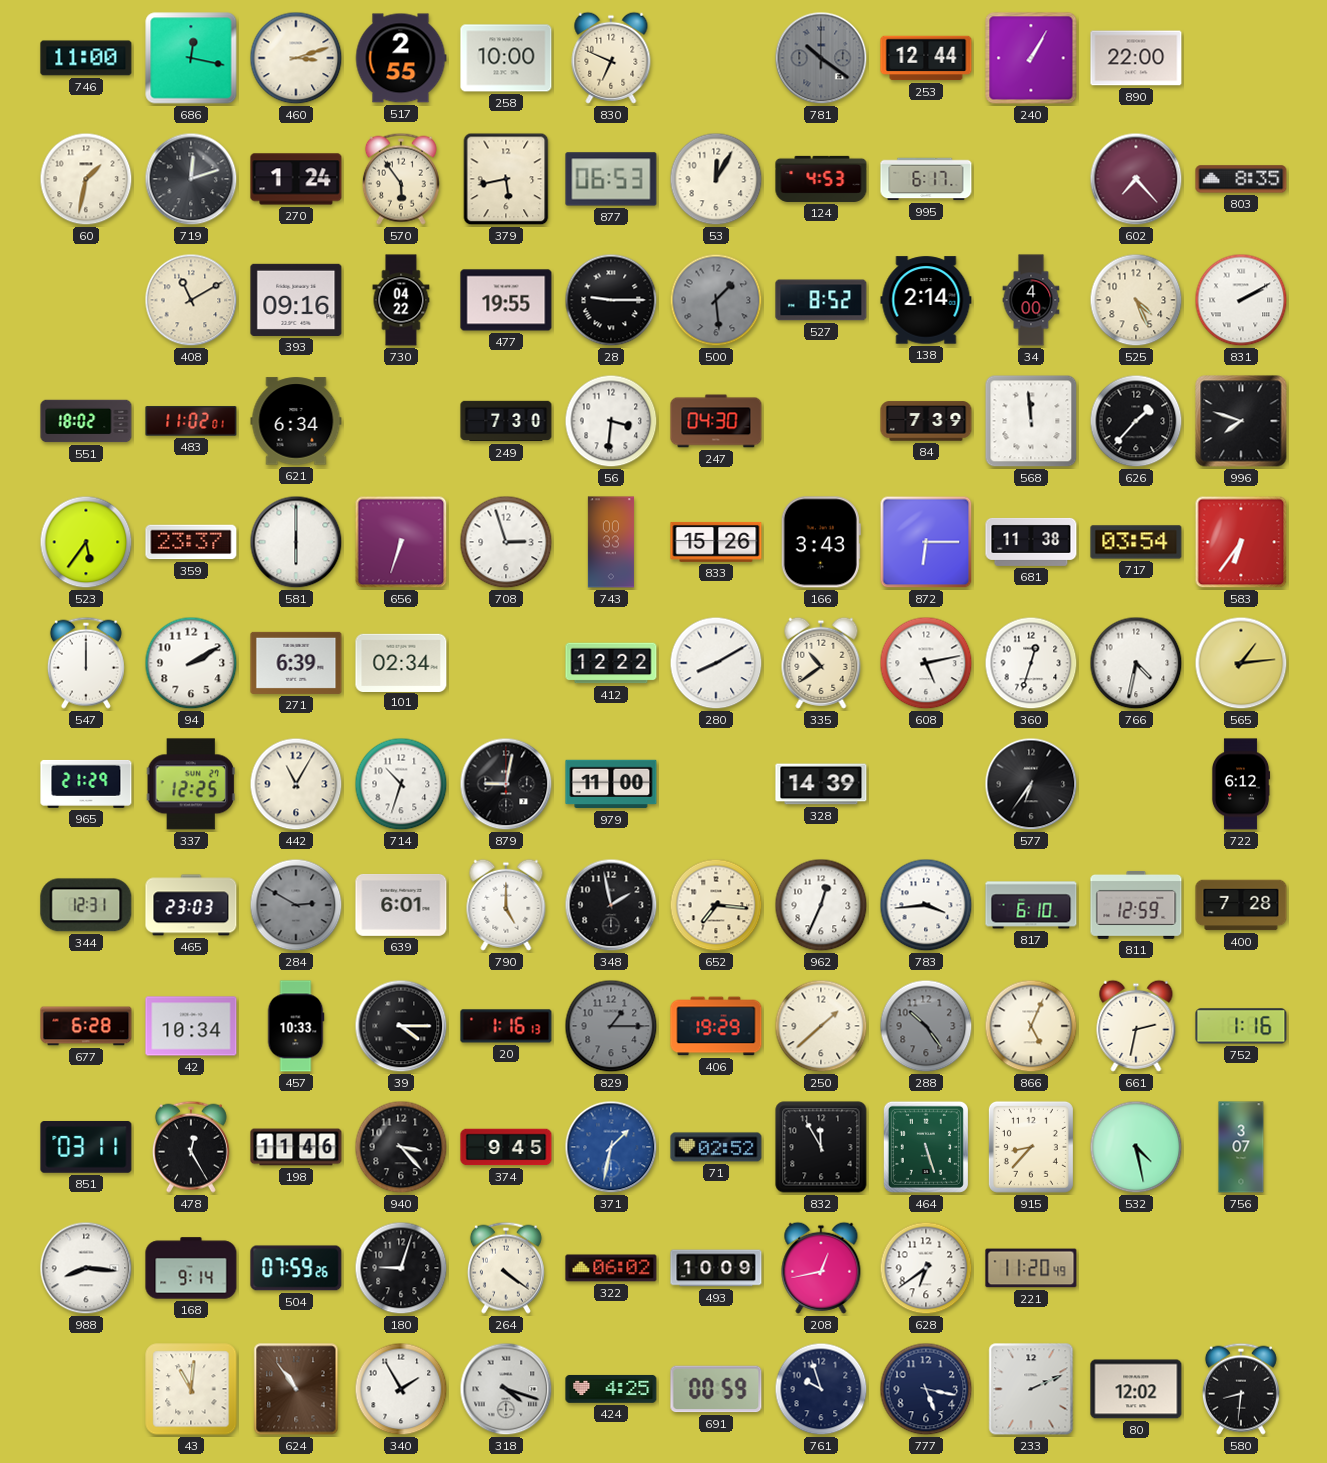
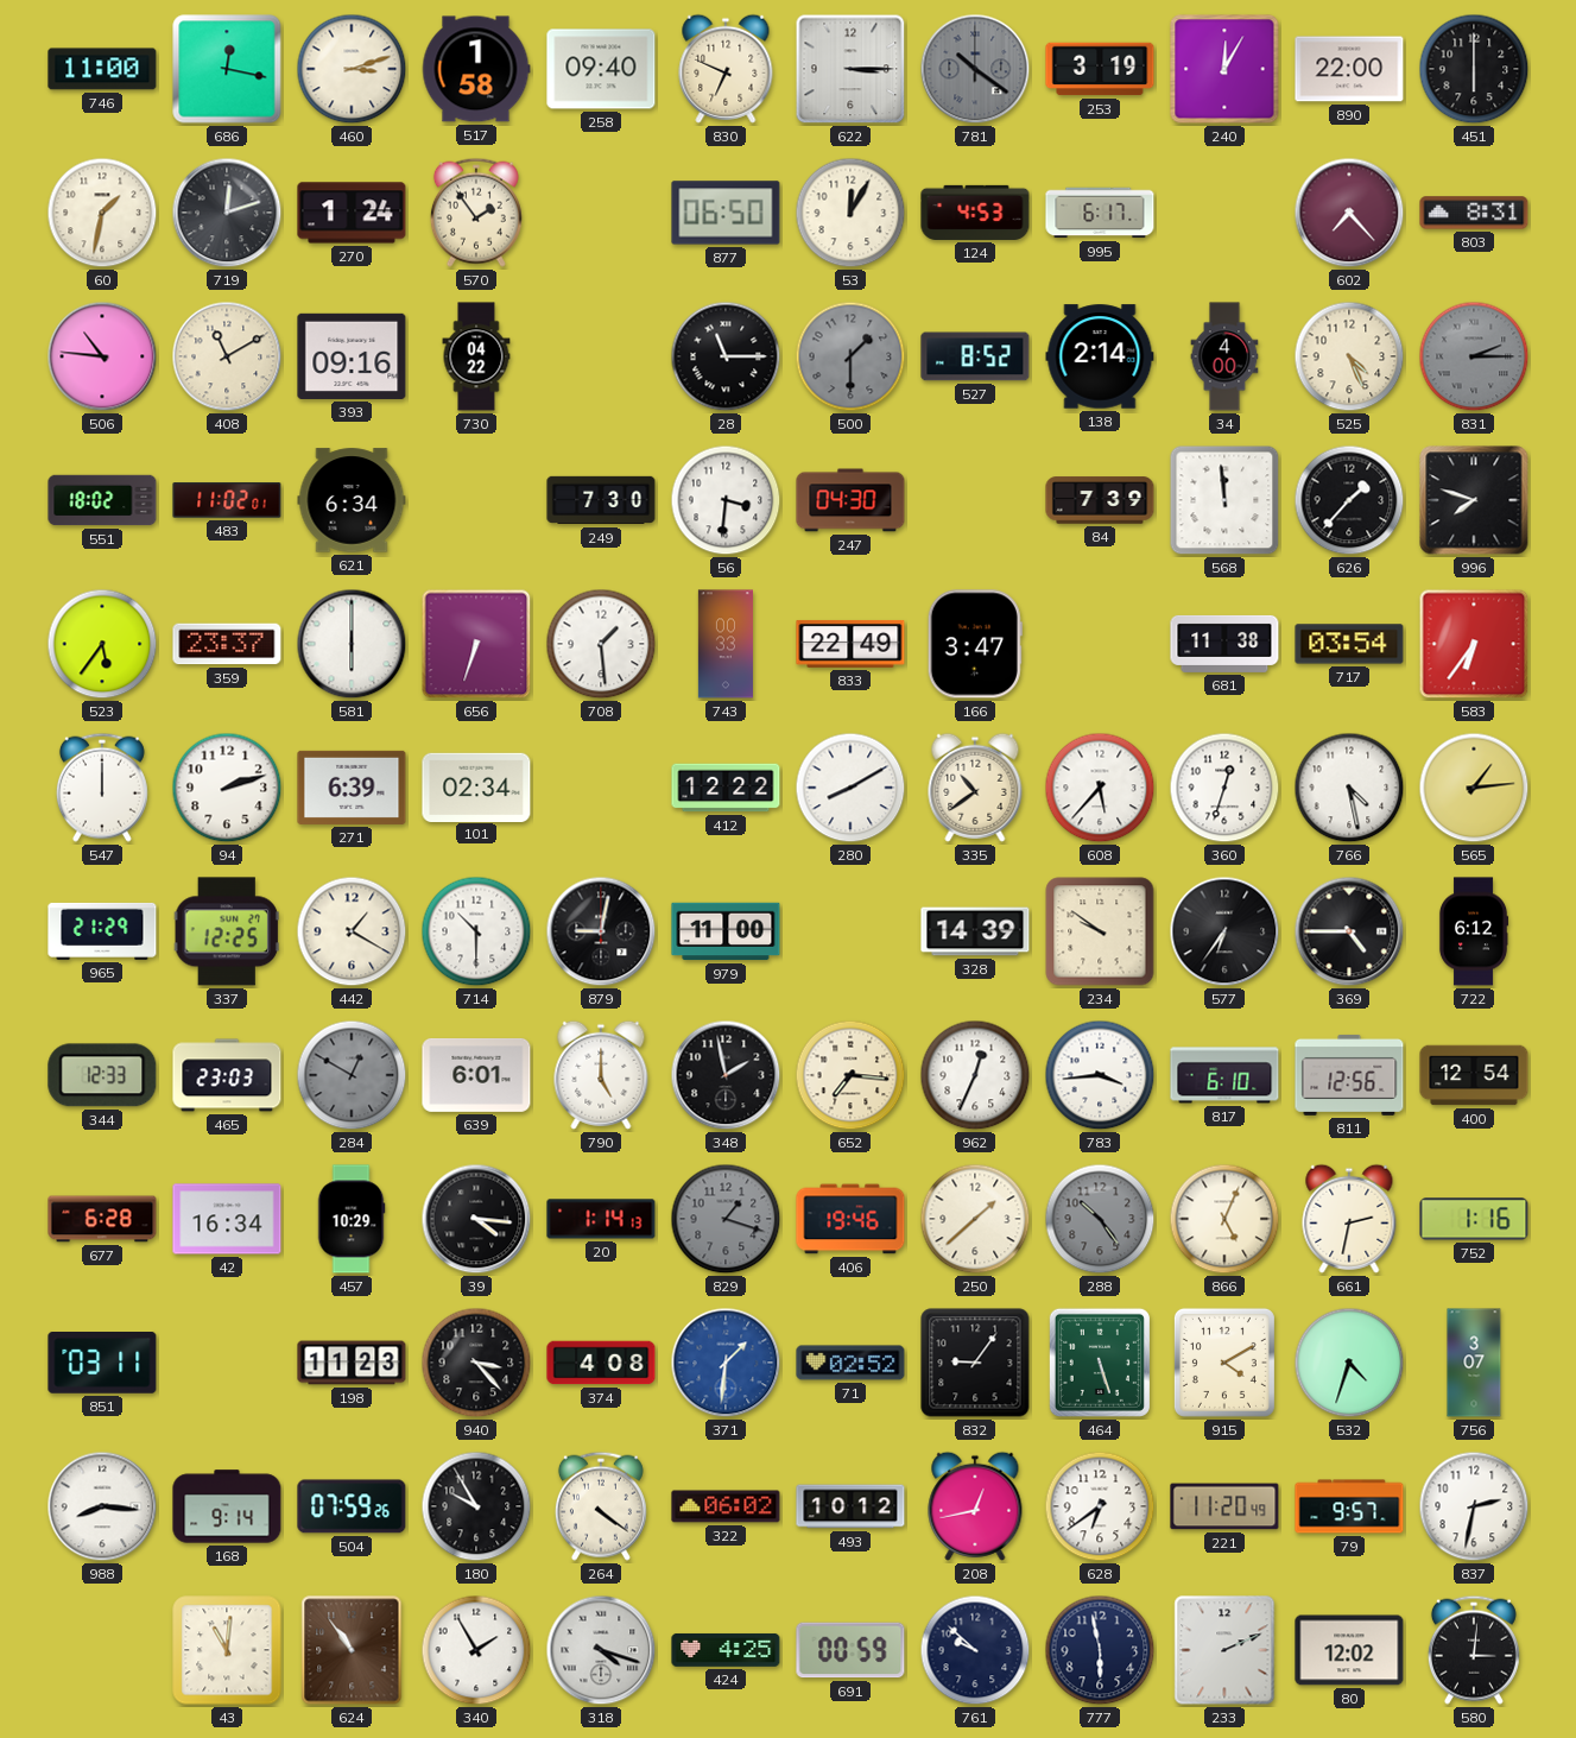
517: 2:55 -> 1:58
258: 10:00 -> 09:40
622: none -> 3:15
253: 12:44 -> 3:19
240: 1:05 -> 12:05
451: none -> 6:00
570: 5:54 -> 1:54
379: 5:43 -> none
877: 06:53 -> 06:50
803: 8:35 -> 8:31
506: none -> 10:46
477: 19:55 -> none
28: 9:15 -> 11:15
500: 1:29 -> 1:30
831: 2:10 -> 2:15
831 dial: white -> grey
708: 2:57 -> 1:29
833: 15:26 -> 22:49
166: 3:43 -> 3:47
872: 6:15 -> none
94: 2:10 -> 2:12
608: 5:13 -> 5:37
766: 4:32 -> 4:28
442: 11:05 -> 1:20
714: 10:33 -> 10:30
234: none -> 9:51
369: none -> 4:45
344: 12:31 -> 12:33
284: 2:50 -> 12:50
811: 12:59 -> 12:56
400: 7:28 -> 12:54
42: 10:34 -> 16:34
457: 10:33 -> 10:29
39: 4:15 -> 4:16
20: 1:16 -> 1:14
829: 1:15 -> 1:18
406: 19:29 -> 19:46
478: 12:25 -> none
198: 11:46 -> 11:23
374: 9:45 -> 4:08
371: 1:32 -> 1:31
832: 11:55 -> 9:06
915: 8:37 -> 4:10
532: 4:28 -> 4:33
180: 9:03 -> 9:55
493: 10:09 -> 10:12
79: none -> 9:57
837: none -> 2:32
761: 9:57 -> 9:52
777: 5:17 -> 5:58
580: 8:31 -> 3:01
